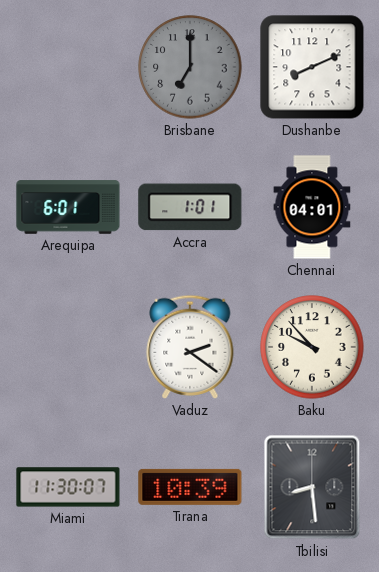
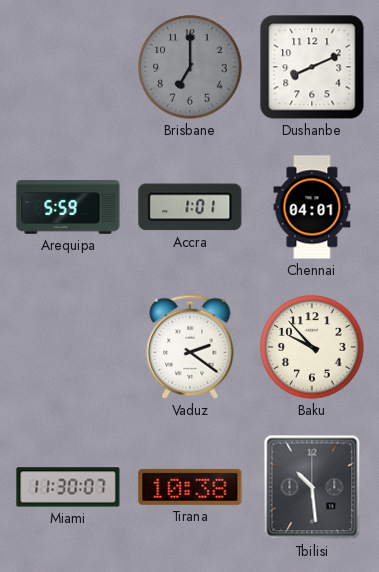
Arequipa: 6:01 -> 5:59
Tirana: 10:39 -> 10:38
Tbilisi: 8:29 -> 10:29
